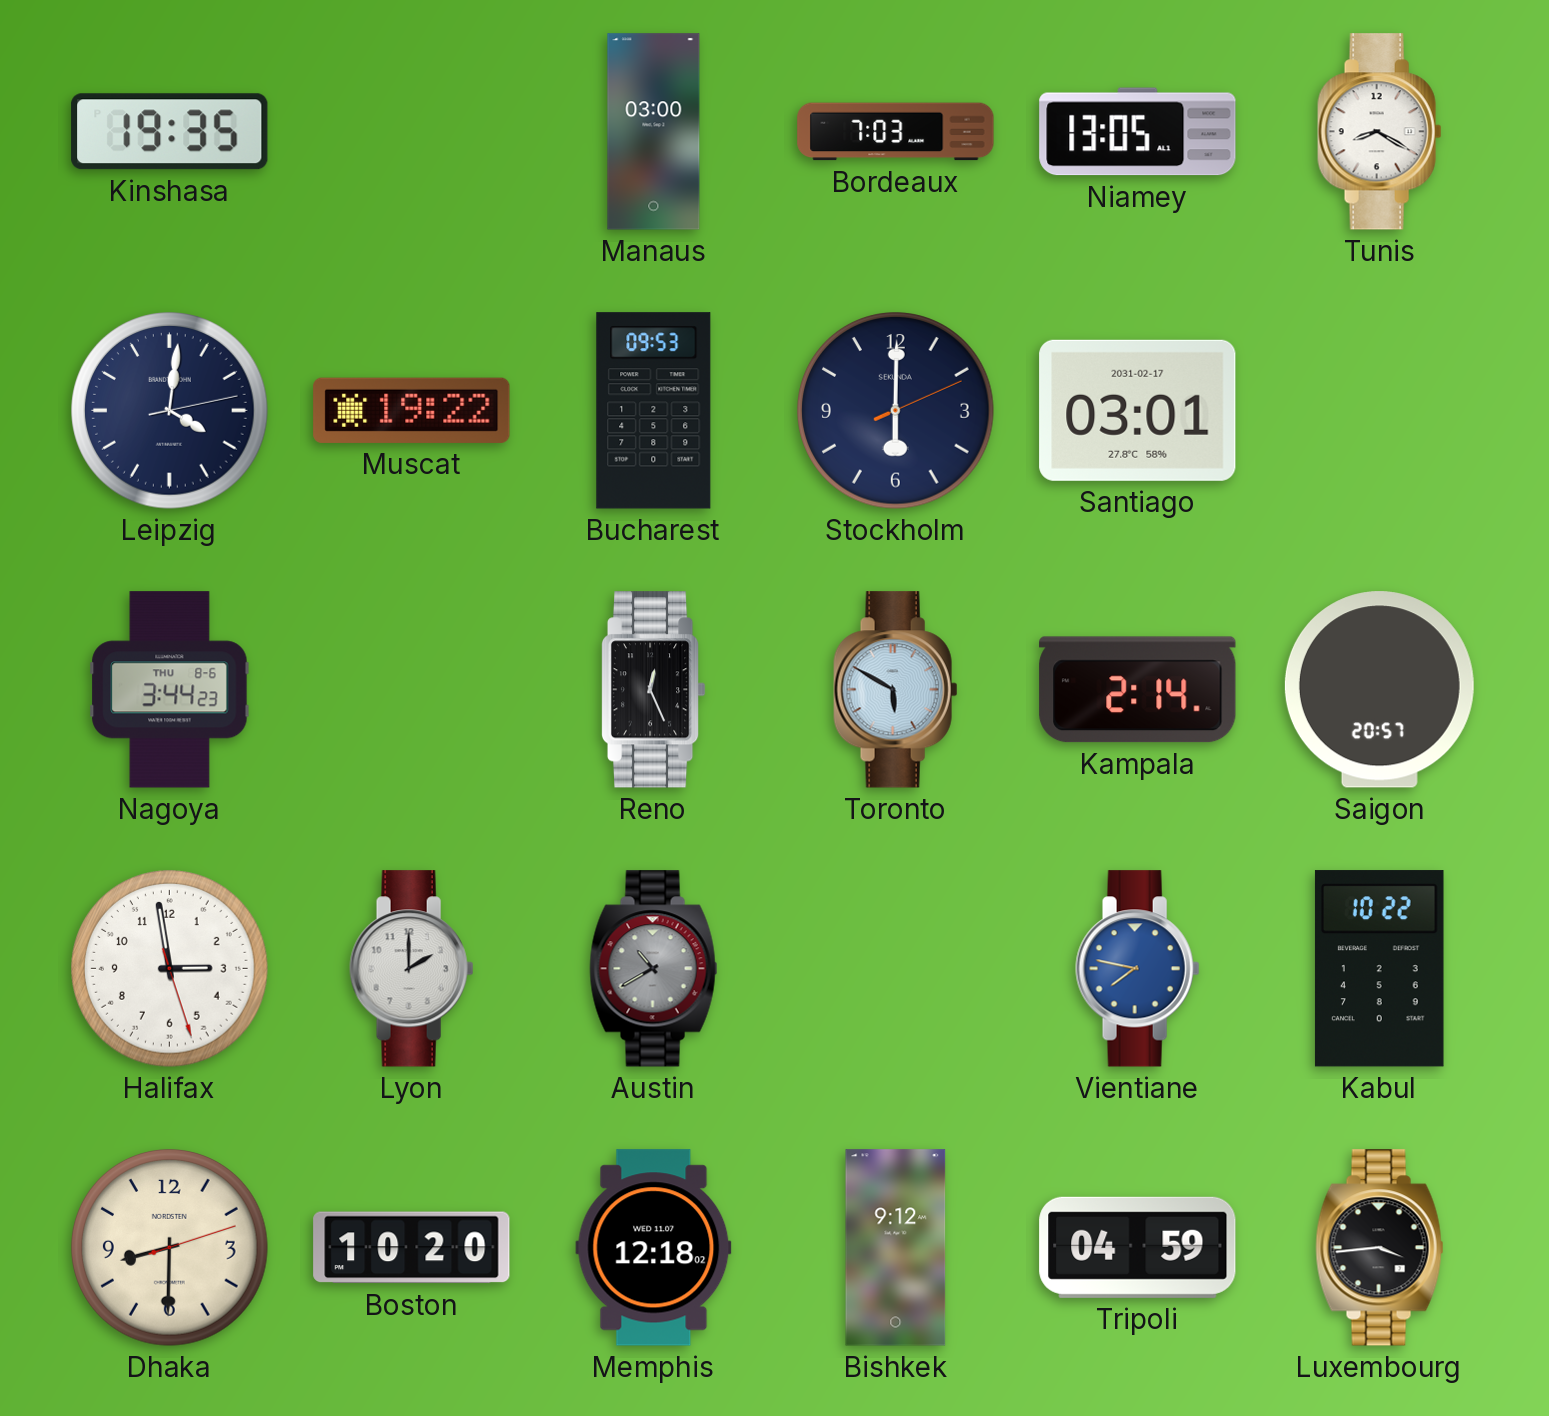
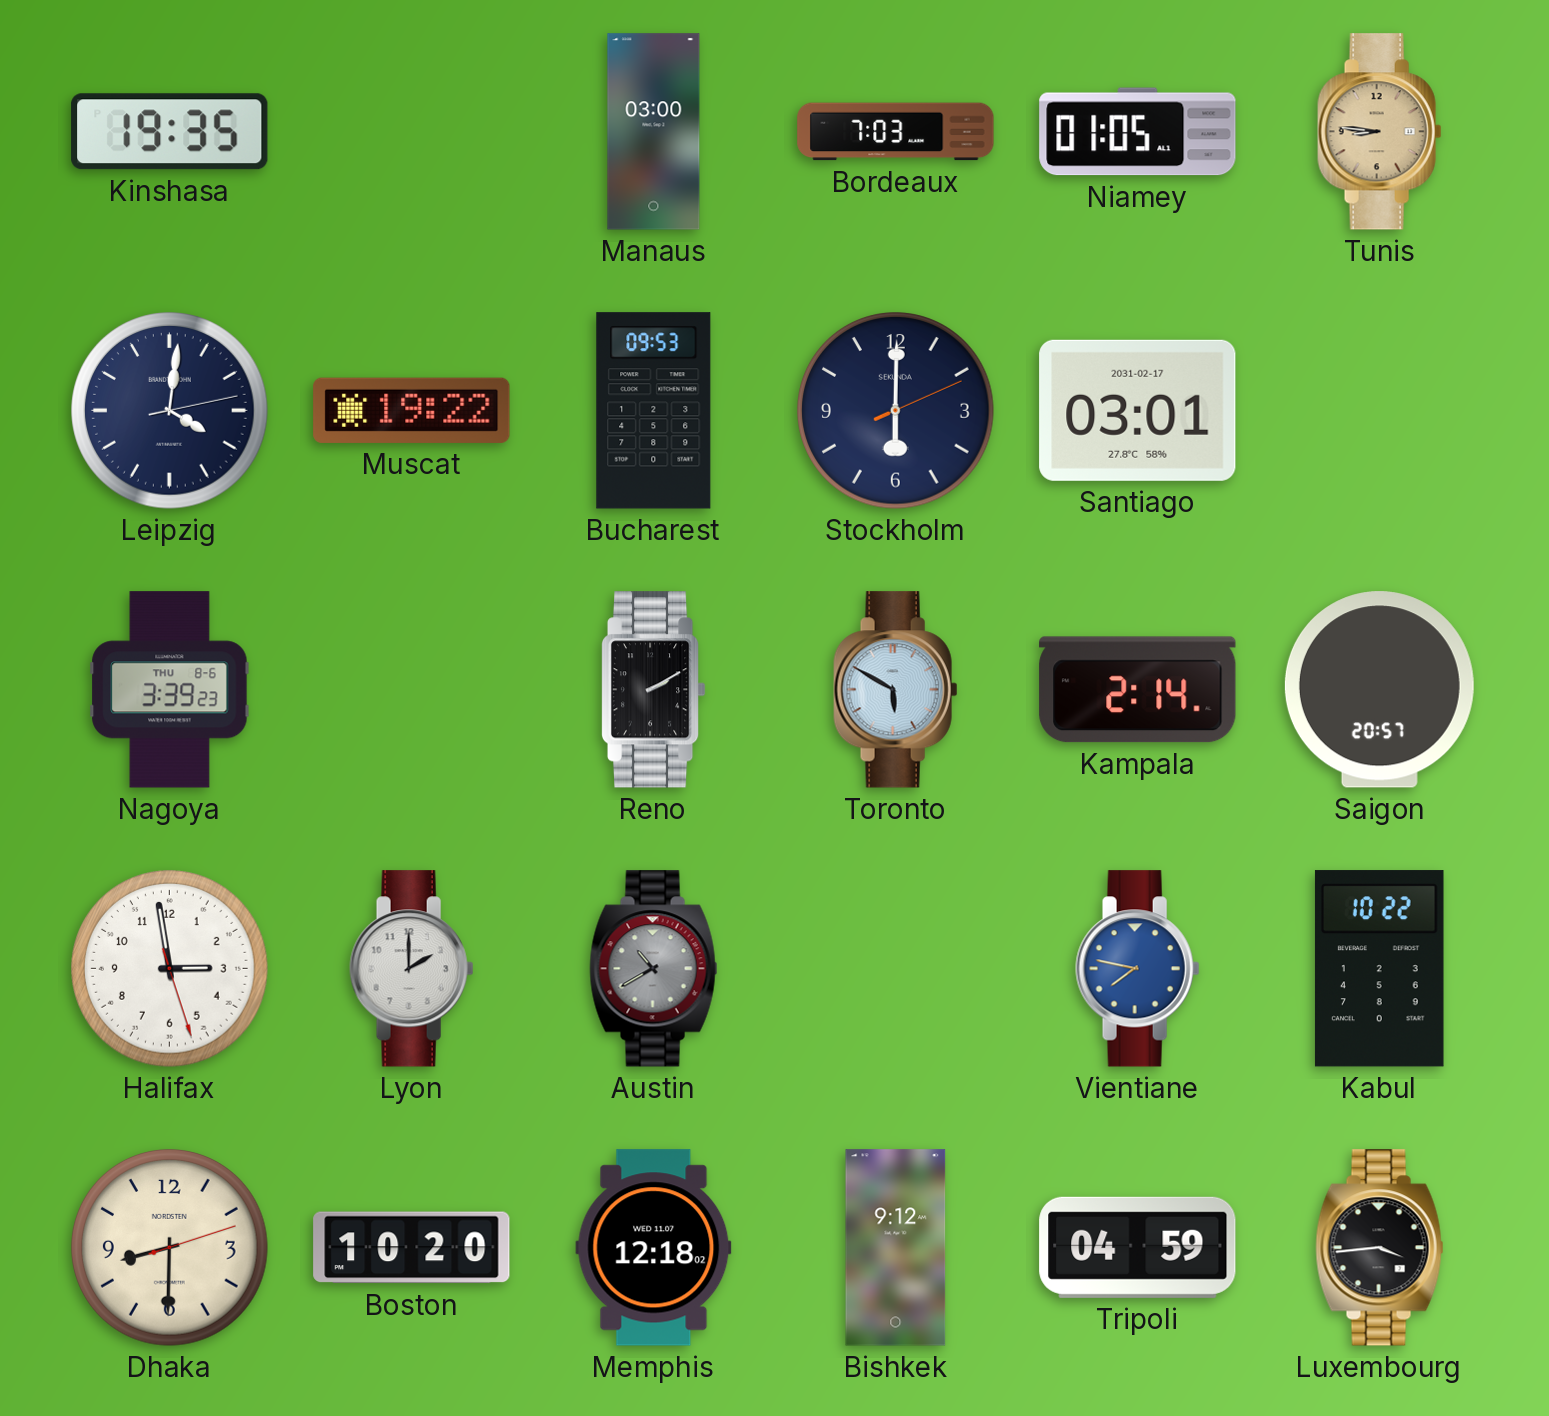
Niamey: 13:05 -> 01:05
Tunis: 8:20 -> 8:46
Tunis dial: white -> champagne
Nagoya: 3:44 -> 3:39
Reno: 12:26 -> 2:10
